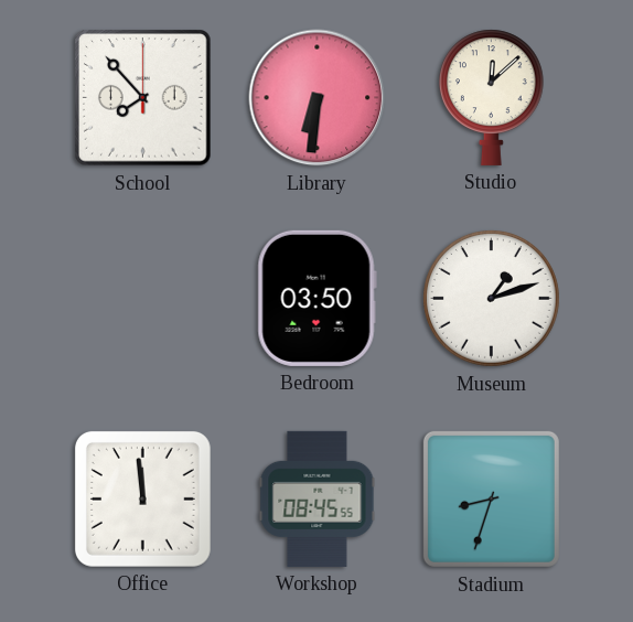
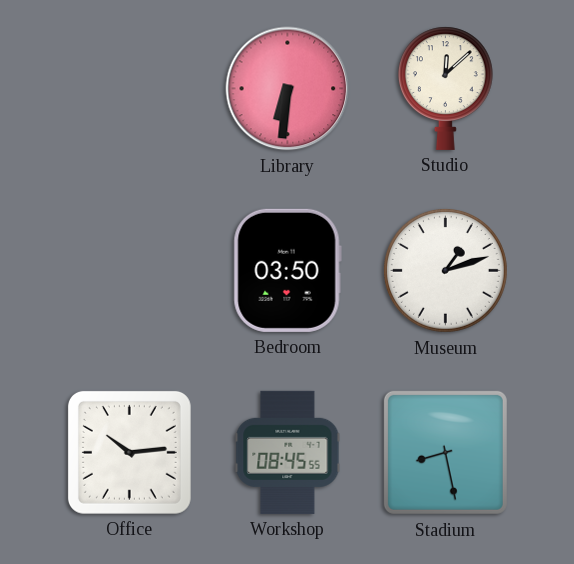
School: 7:53 -> none
Office: 11:59 -> 10:14
Stadium: 8:33 -> 8:28
